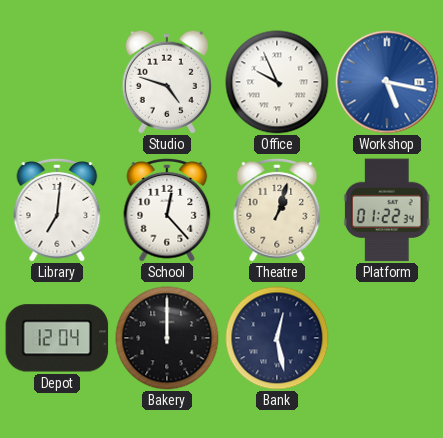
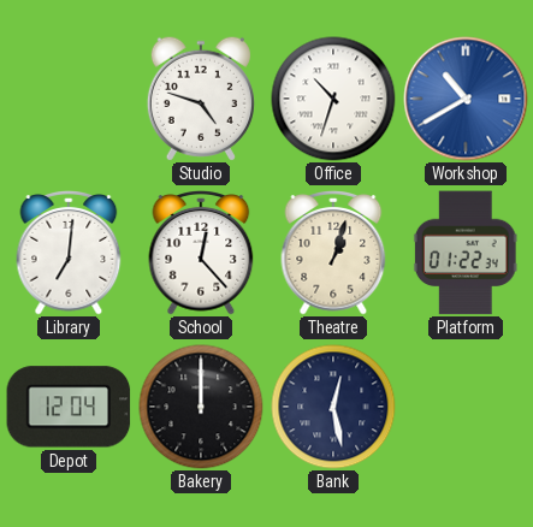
Office: 9:56 -> 10:33
Workshop: 5:17 -> 10:40
